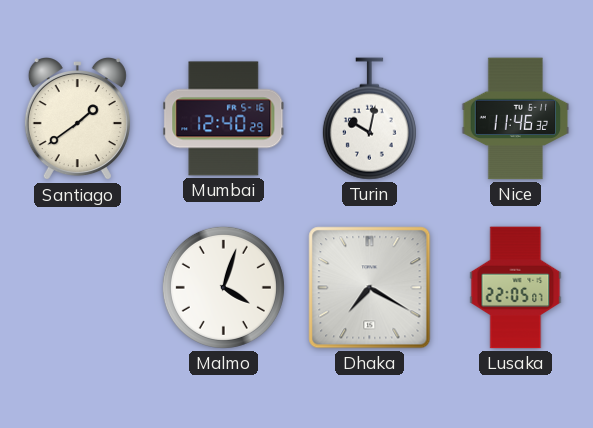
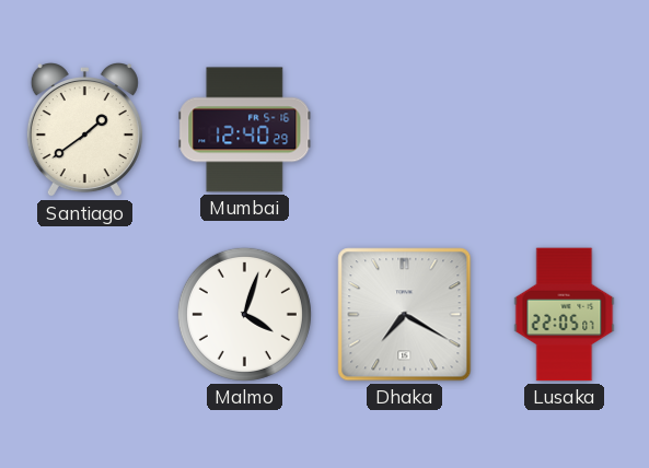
Turin: 10:02 -> none
Nice: 11:46 -> none
